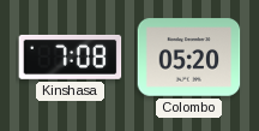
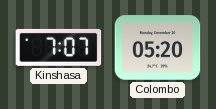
Kinshasa: 7:08 -> 7:07
